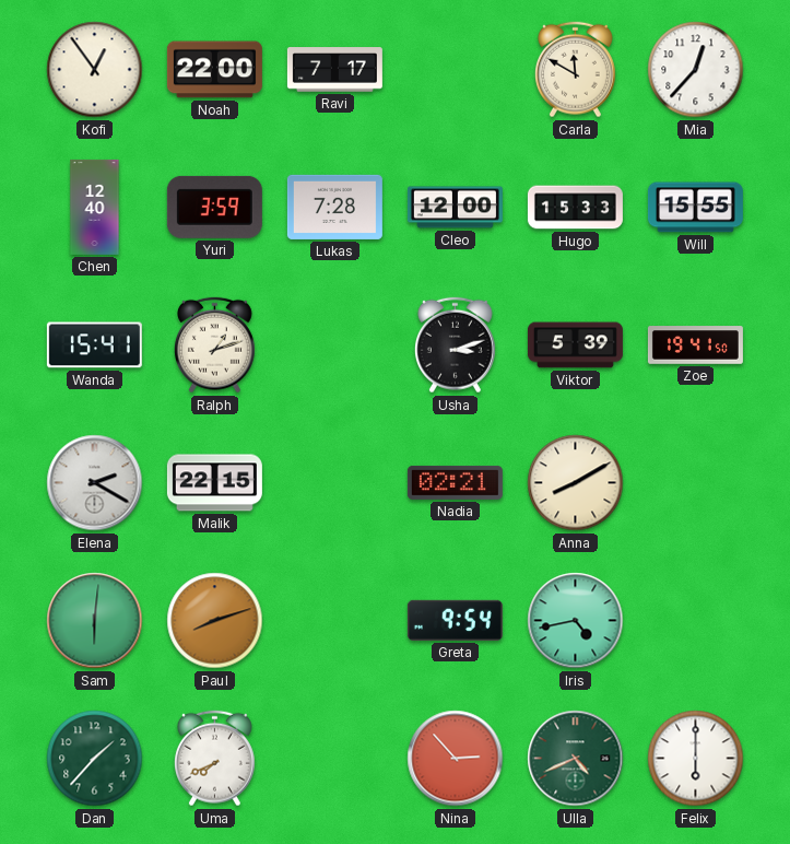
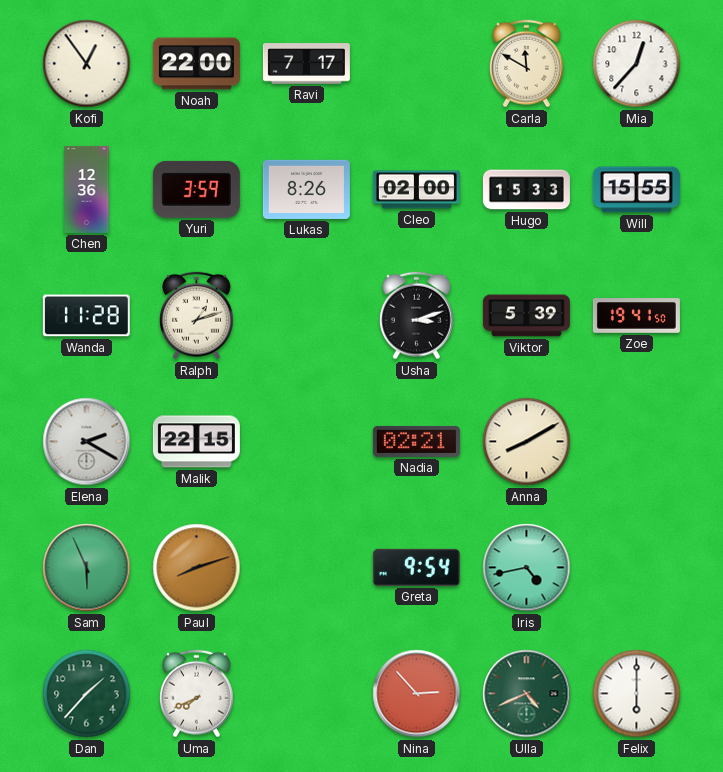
Chen: 12:40 -> 12:36
Lukas: 7:28 -> 8:26
Cleo: 12:00 -> 02:00
Wanda: 15:41 -> 11:28
Sam: 6:01 -> 5:56
